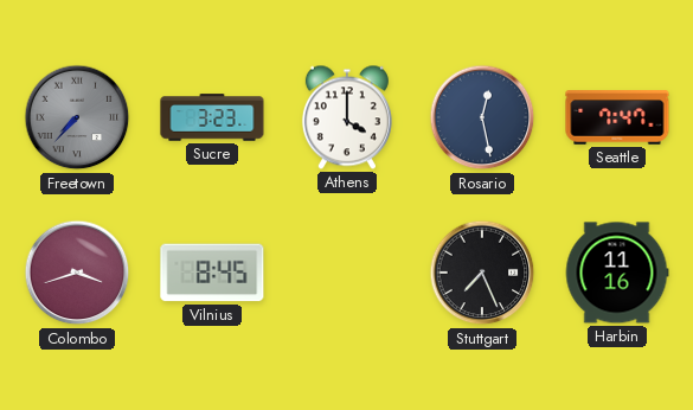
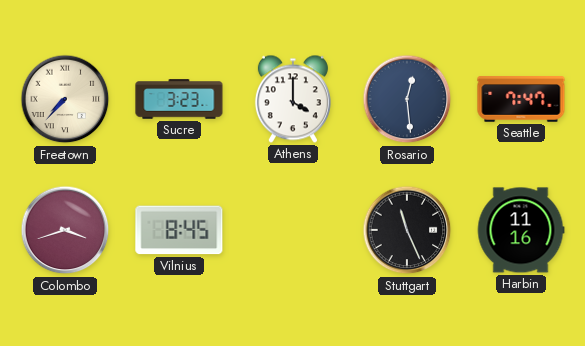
Freetown dial: grey -> cream
Rosario: 12:28 -> 12:29
Stuttgart: 7:26 -> 11:26
